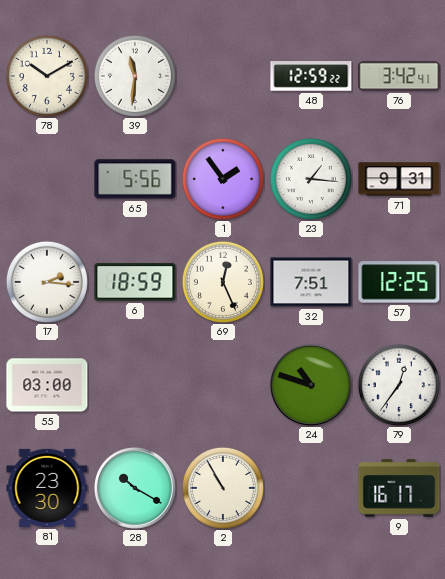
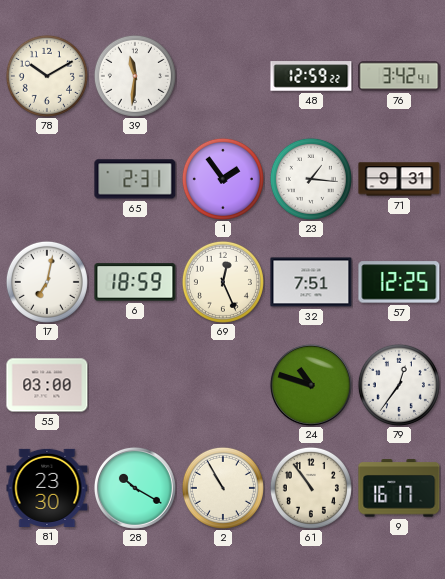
65: 5:56 -> 2:31
17: 2:16 -> 7:02
61: none -> 10:54
